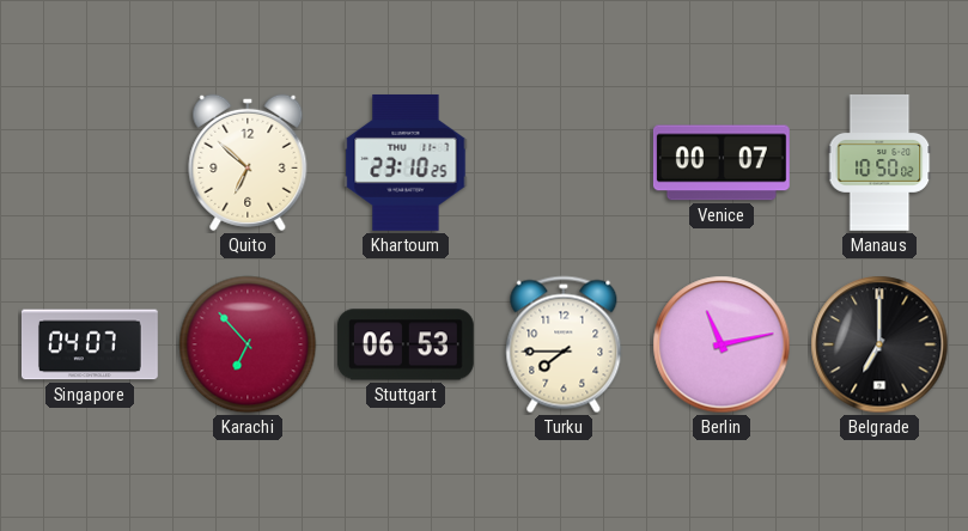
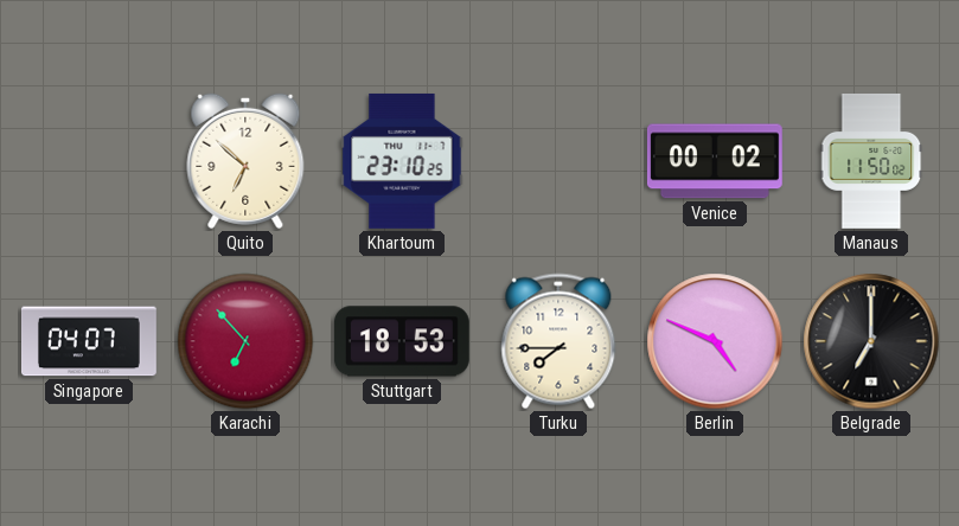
Venice: 00:07 -> 00:02
Manaus: 10:50 -> 11:50
Stuttgart: 06:53 -> 18:53
Berlin: 11:13 -> 4:49
